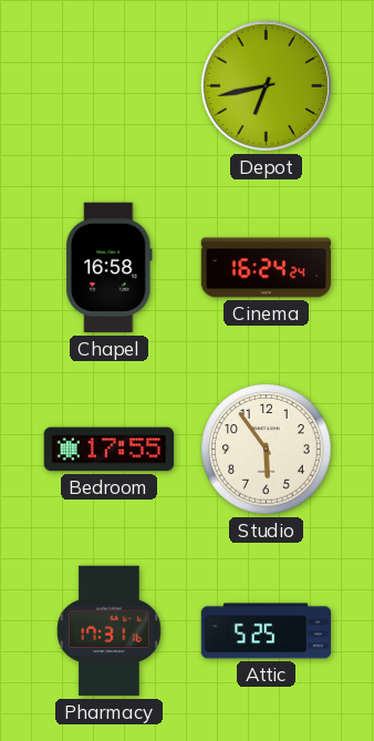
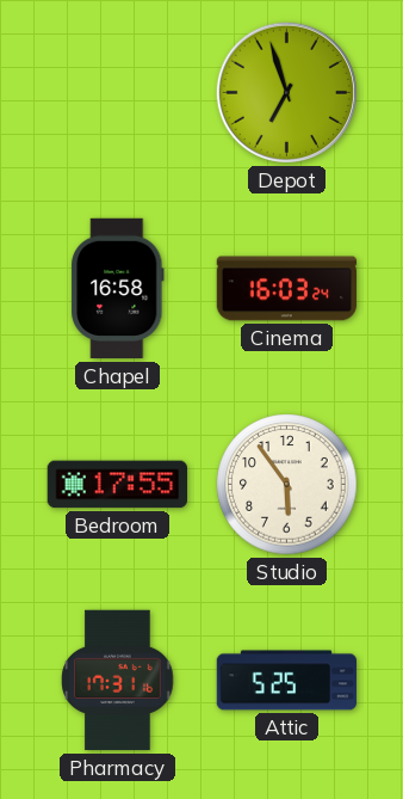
Depot: 6:43 -> 6:57
Cinema: 16:24 -> 16:03
